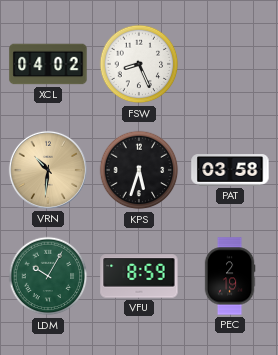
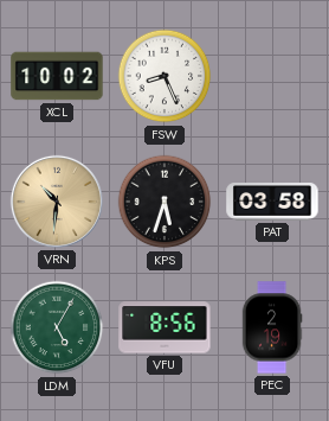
XCL: 04:02 -> 10:02
LDM: 10:05 -> 5:05
VFU: 8:59 -> 8:56
